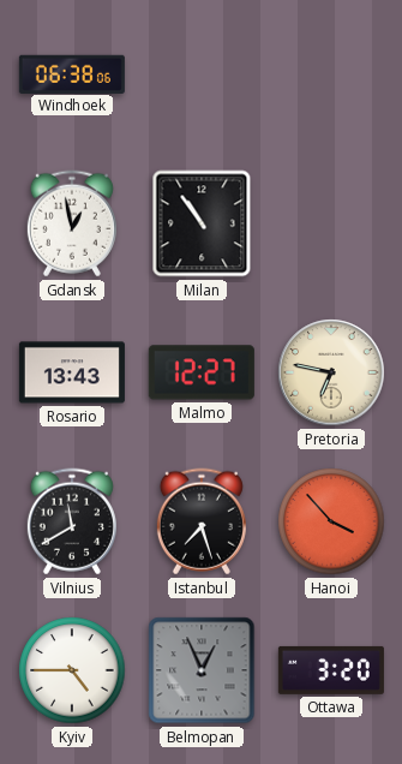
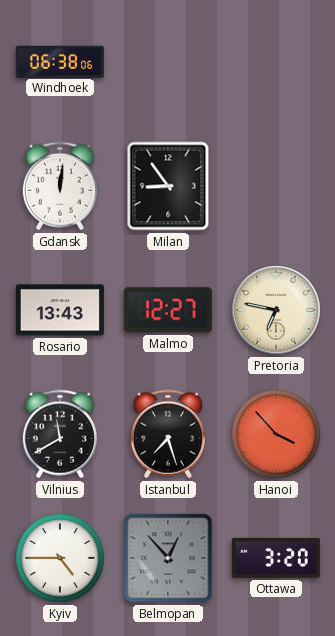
Gdansk: 12:58 -> 12:01
Milan: 10:54 -> 8:54
Belmopan: 12:56 -> 12:53
